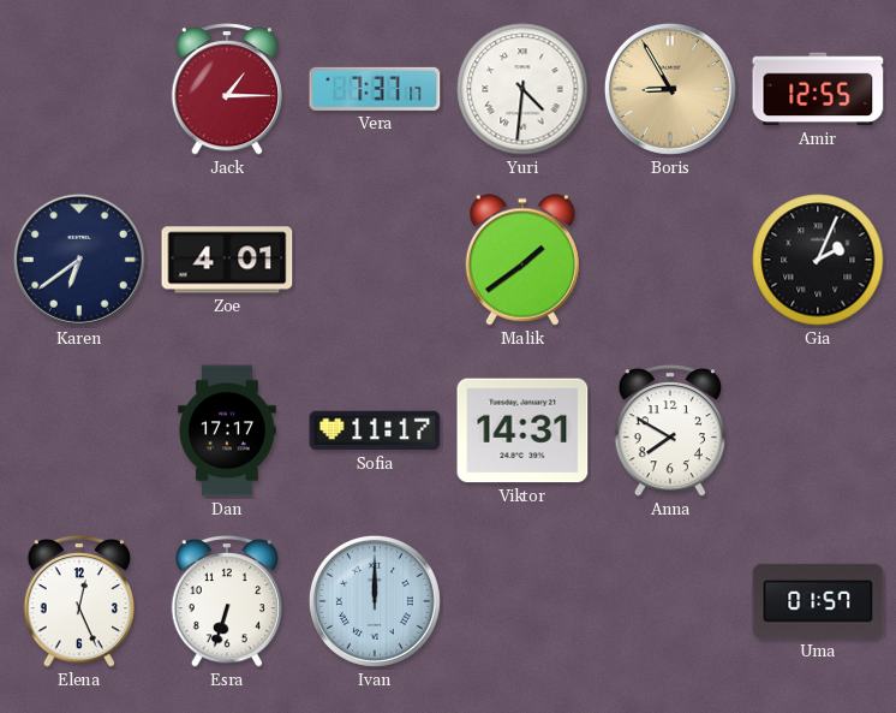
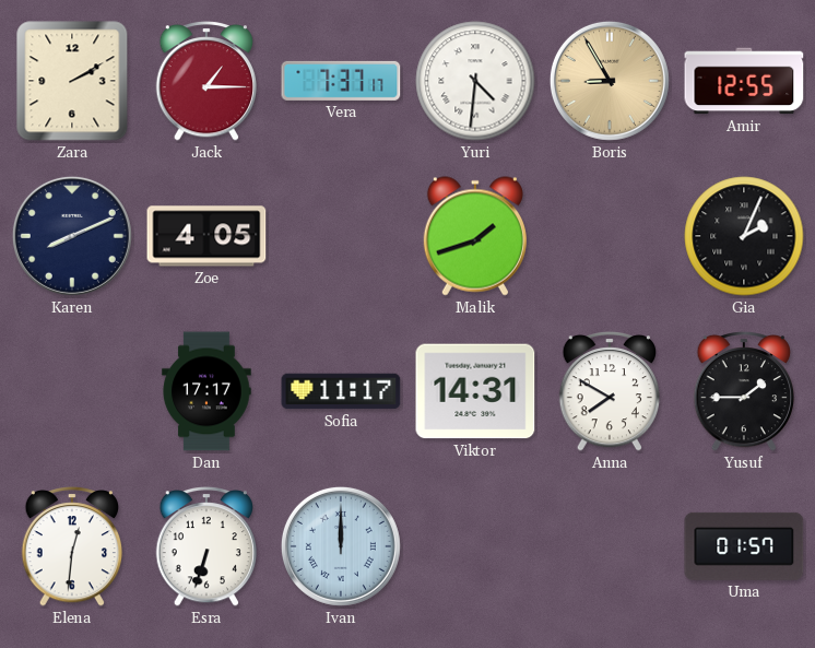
Zara: none -> 2:10
Karen: 6:39 -> 8:11
Zoe: 4:01 -> 4:05
Malik: 1:39 -> 1:42
Yusuf: none -> 1:45
Elena: 12:26 -> 12:31
